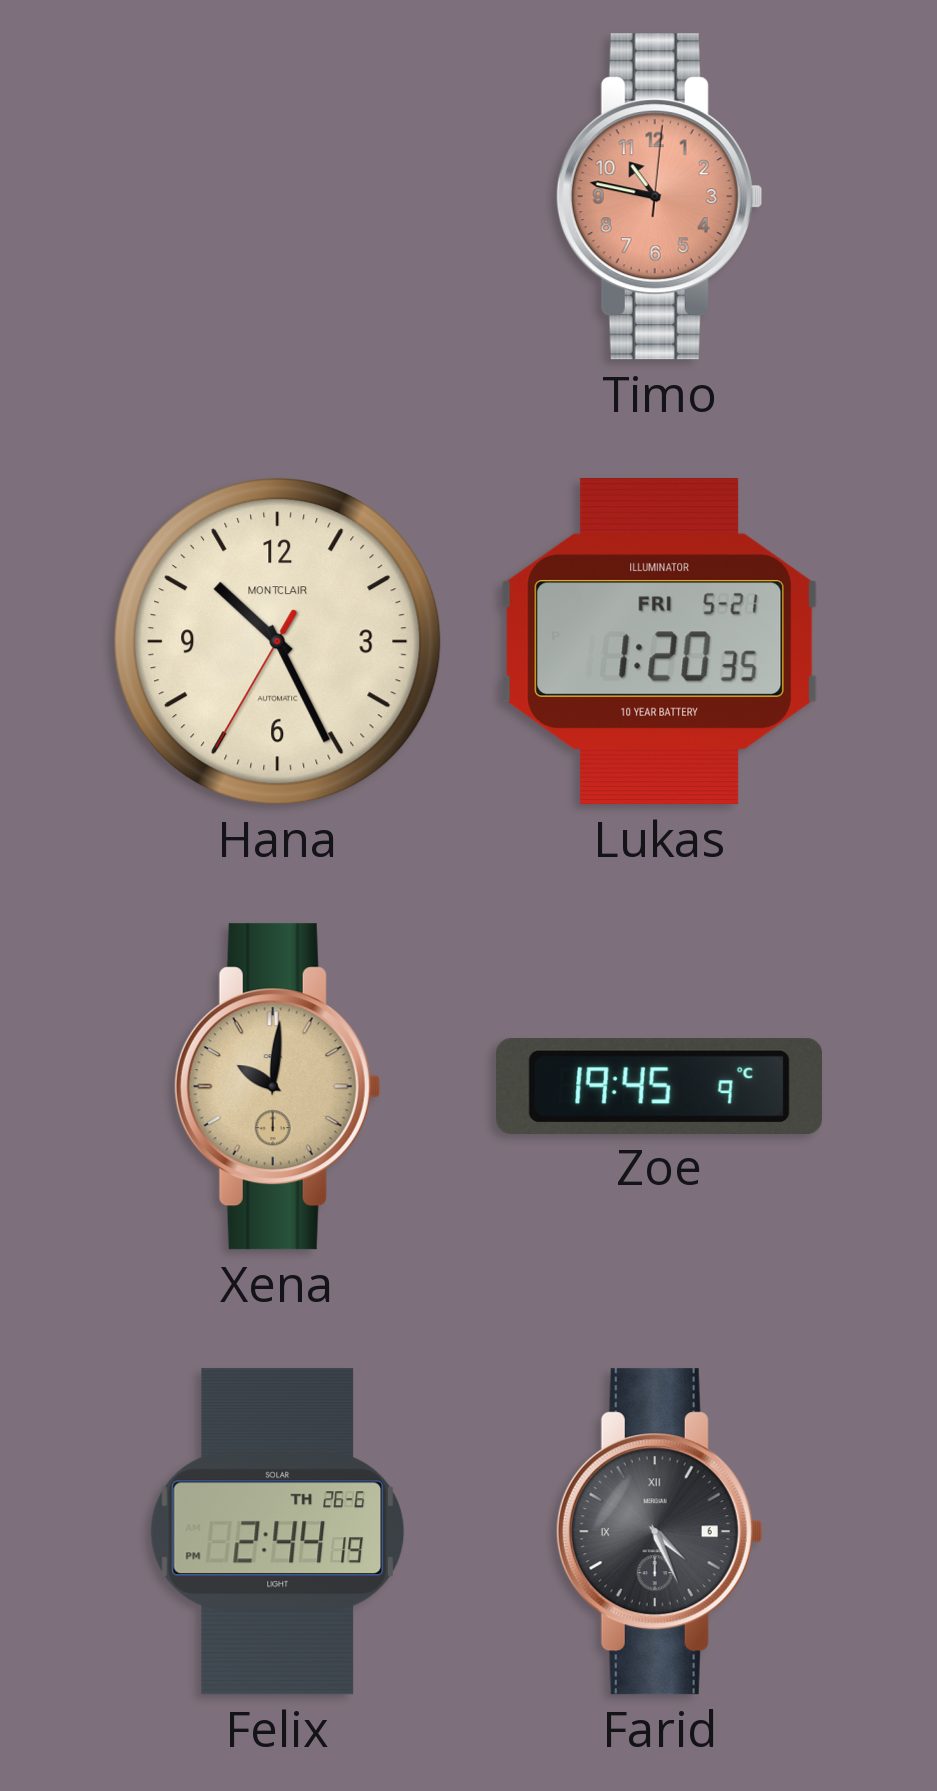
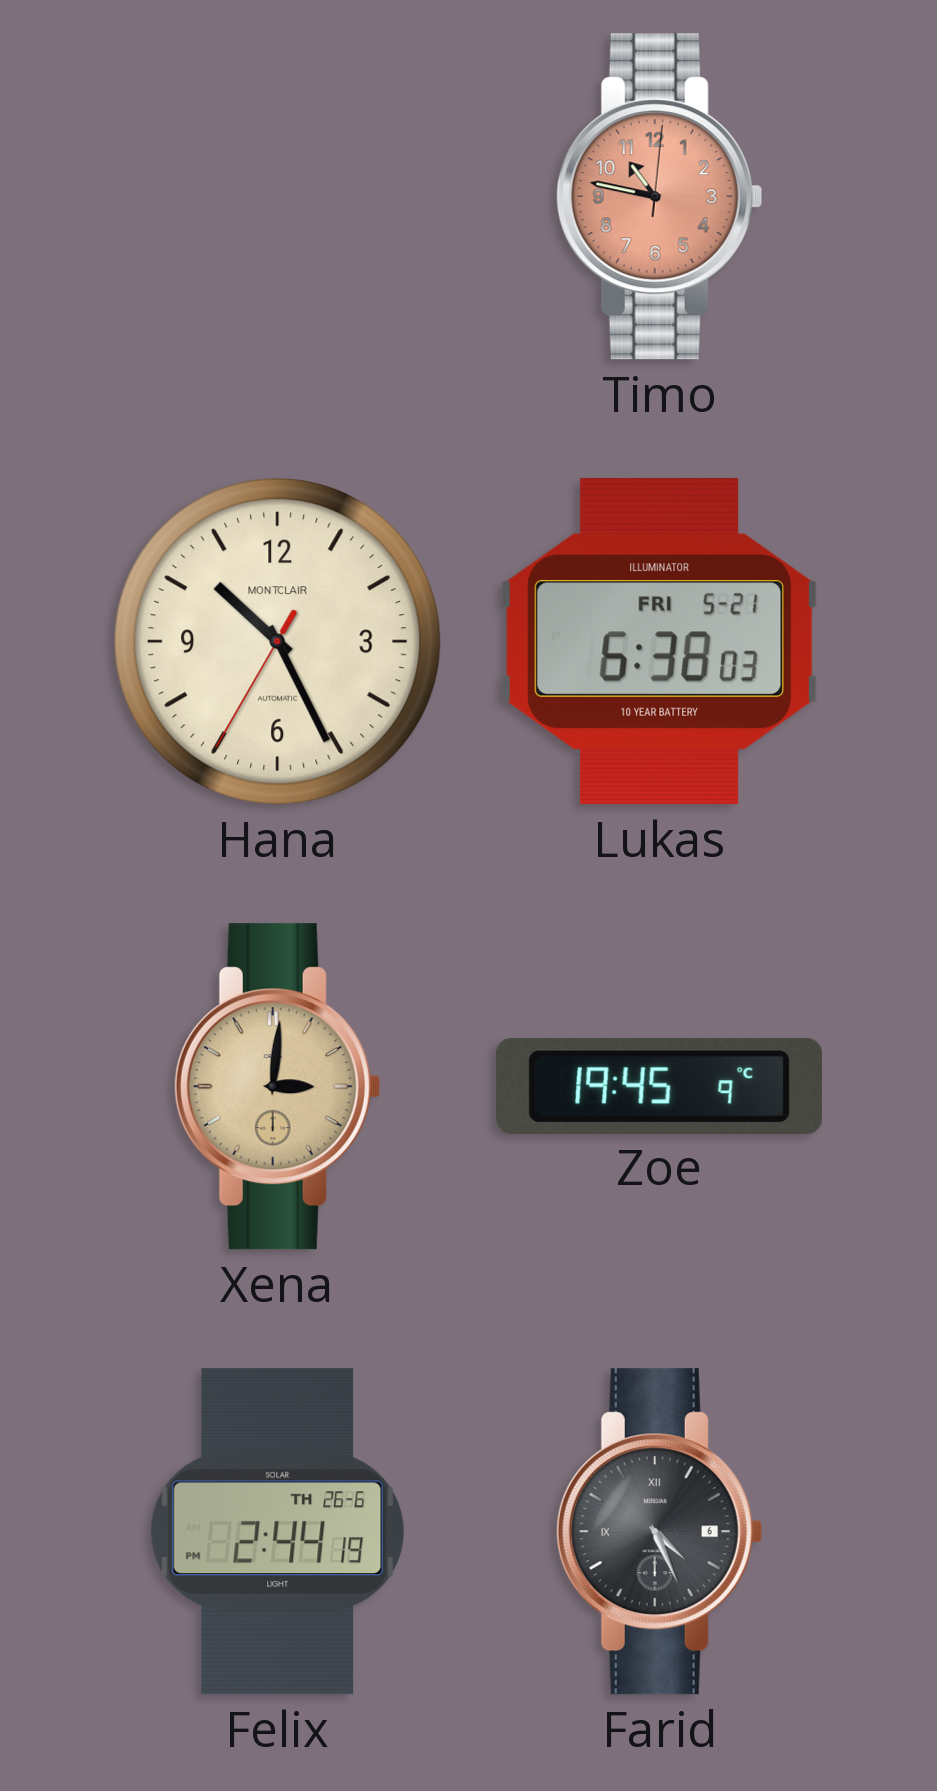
Lukas: 1:20 -> 6:38
Xena: 10:01 -> 3:01
